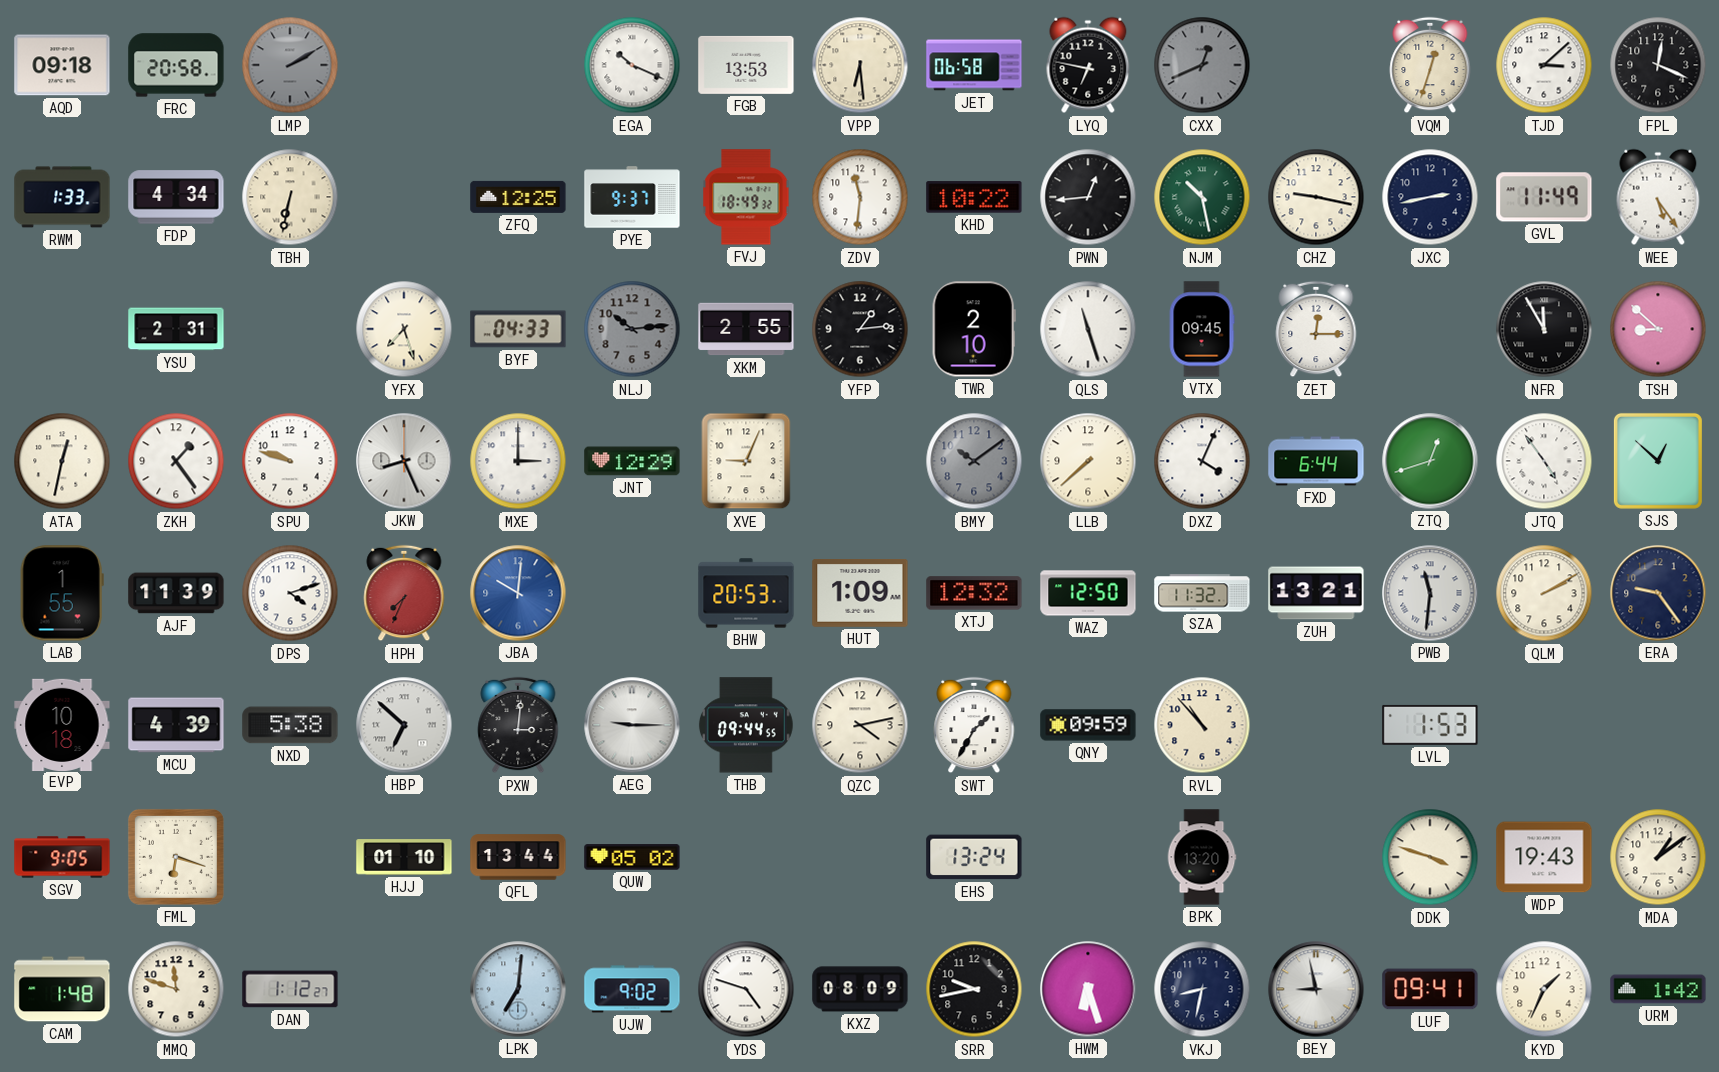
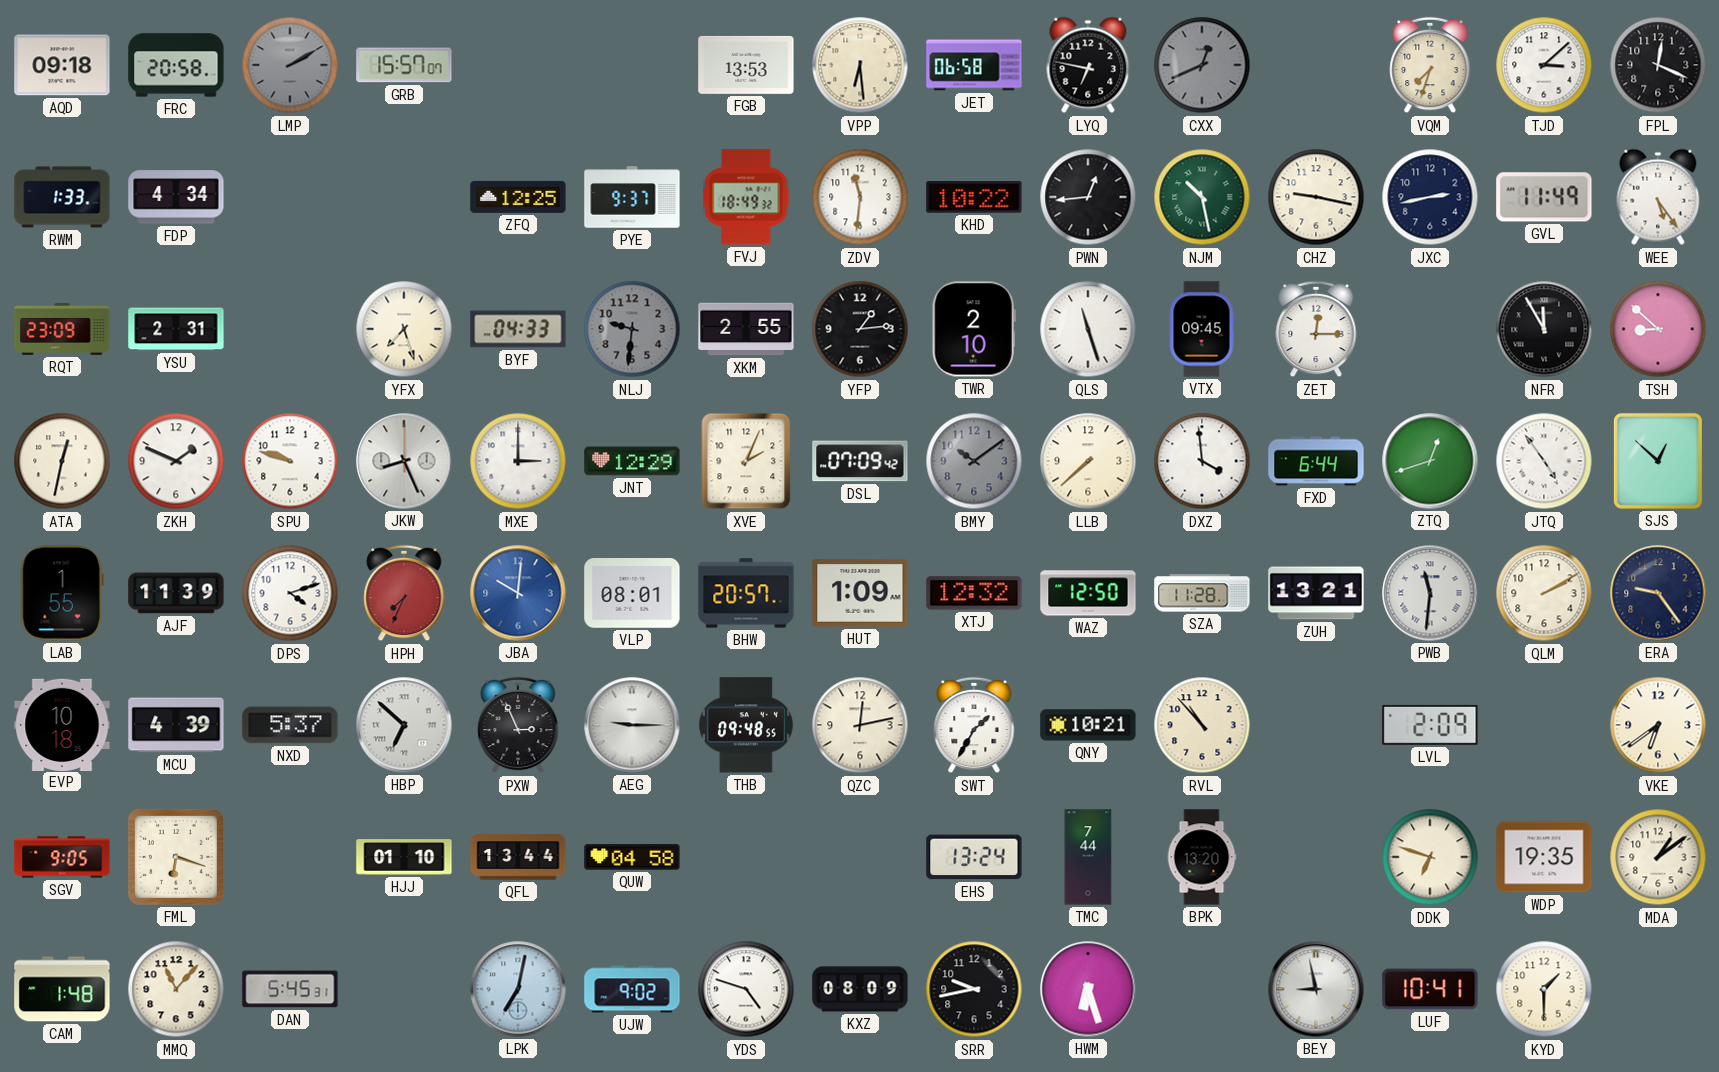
GRB: none -> 15:57
EGA: 10:19 -> none
VQM: 12:33 -> 7:33
TBH: 6:32 -> none
RQT: none -> 23:09
NLJ: 10:14 -> 9:31
ZKH: 1:24 -> 1:49
XVE: 9:04 -> 2:04
DSL: none -> 07:09
DXZ: 4:04 -> 3:59
VLP: none -> 08:01
BHW: 20:53 -> 20:57
SZA: 11:32 -> 11:28
NXD: 5:38 -> 5:37
PXW: 3:01 -> 2:56
THB: 09:44 -> 09:48
QZC: 4:13 -> 12:13
QNY: 09:59 -> 10:21
LVL: 1:53 -> 2:09
VKE: none -> 6:39
QUW: 05:02 -> 04:58
TMC: none -> 7:44
DDK: 3:48 -> 6:48
WDP: 19:43 -> 19:35
MMQ: 11:48 -> 11:07
DAN: 1:12 -> 5:45
LPK: 7:01 -> 7:02
VKJ: 8:32 -> none
LUF: 09:41 -> 10:41
KYD: 1:34 -> 1:30
URM: 1:42 -> none
